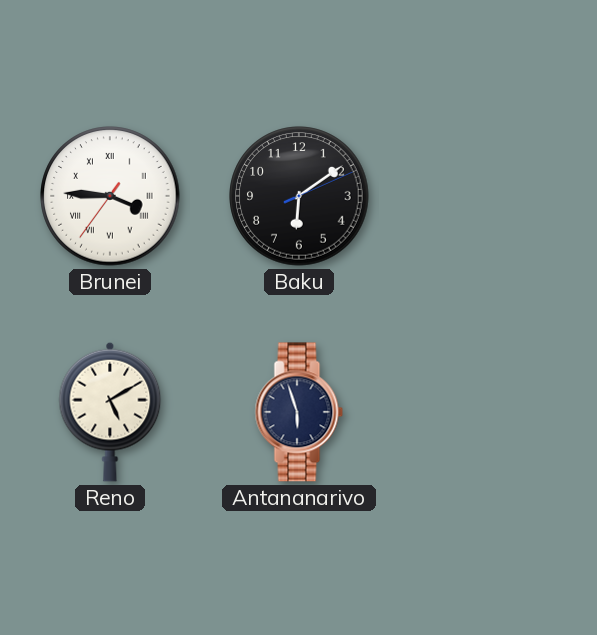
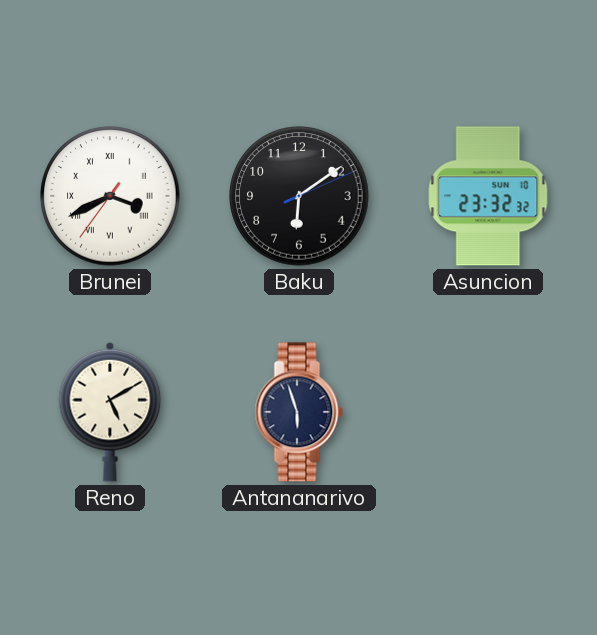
Brunei: 3:45 -> 3:40
Asuncion: none -> 23:32
